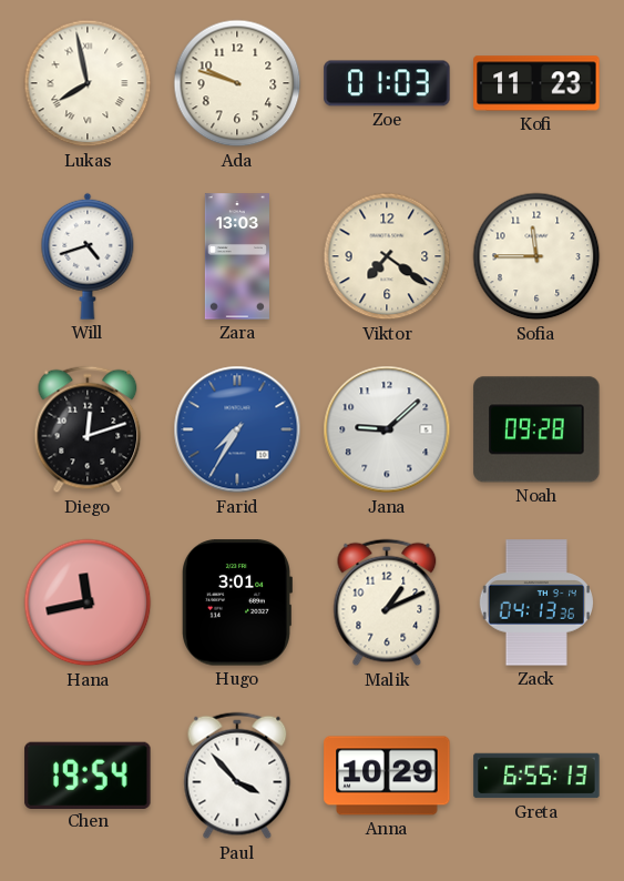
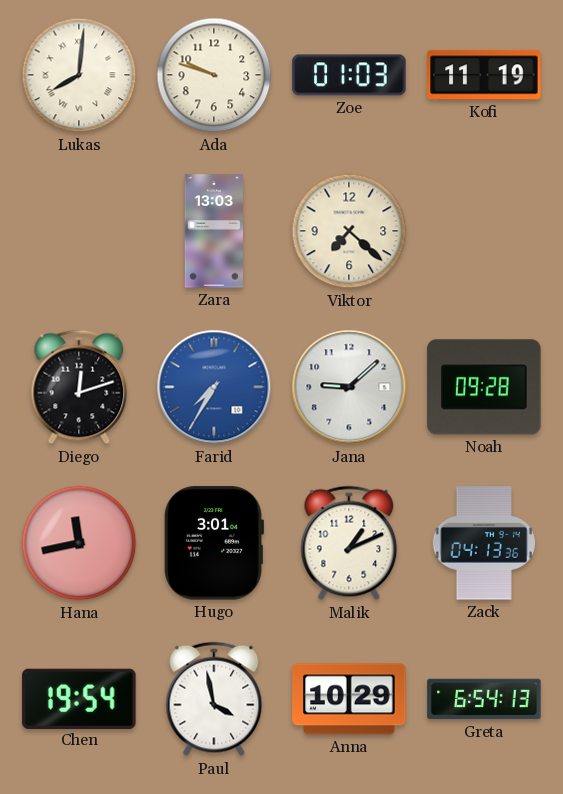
Lukas: 7:58 -> 8:01
Kofi: 11:23 -> 11:19
Will: 4:42 -> none
Viktor: 7:21 -> 7:22
Sofia: 11:45 -> none
Paul: 3:53 -> 3:58
Greta: 6:55 -> 6:54
